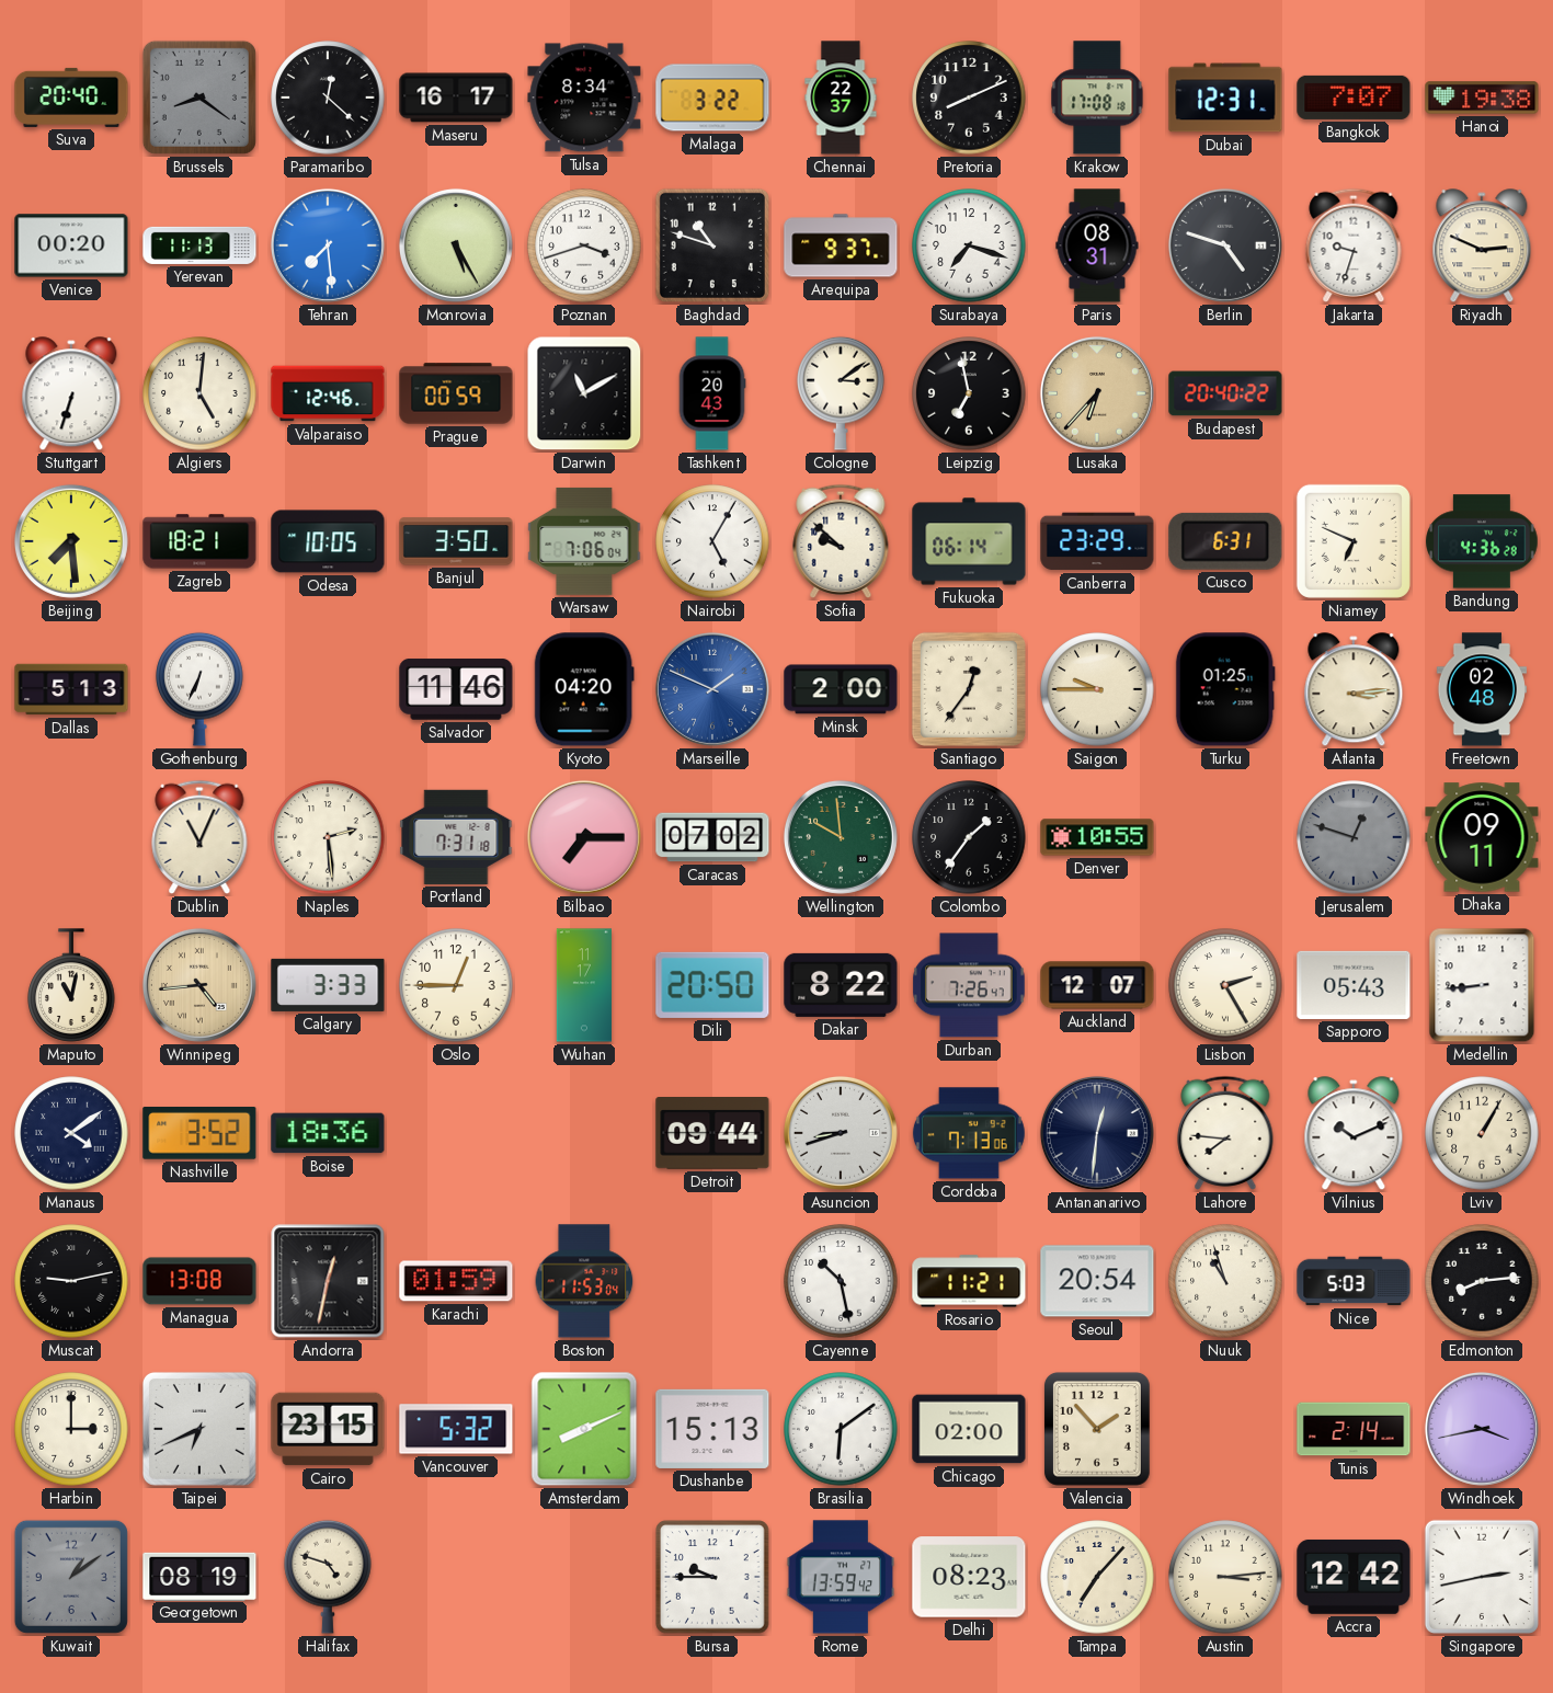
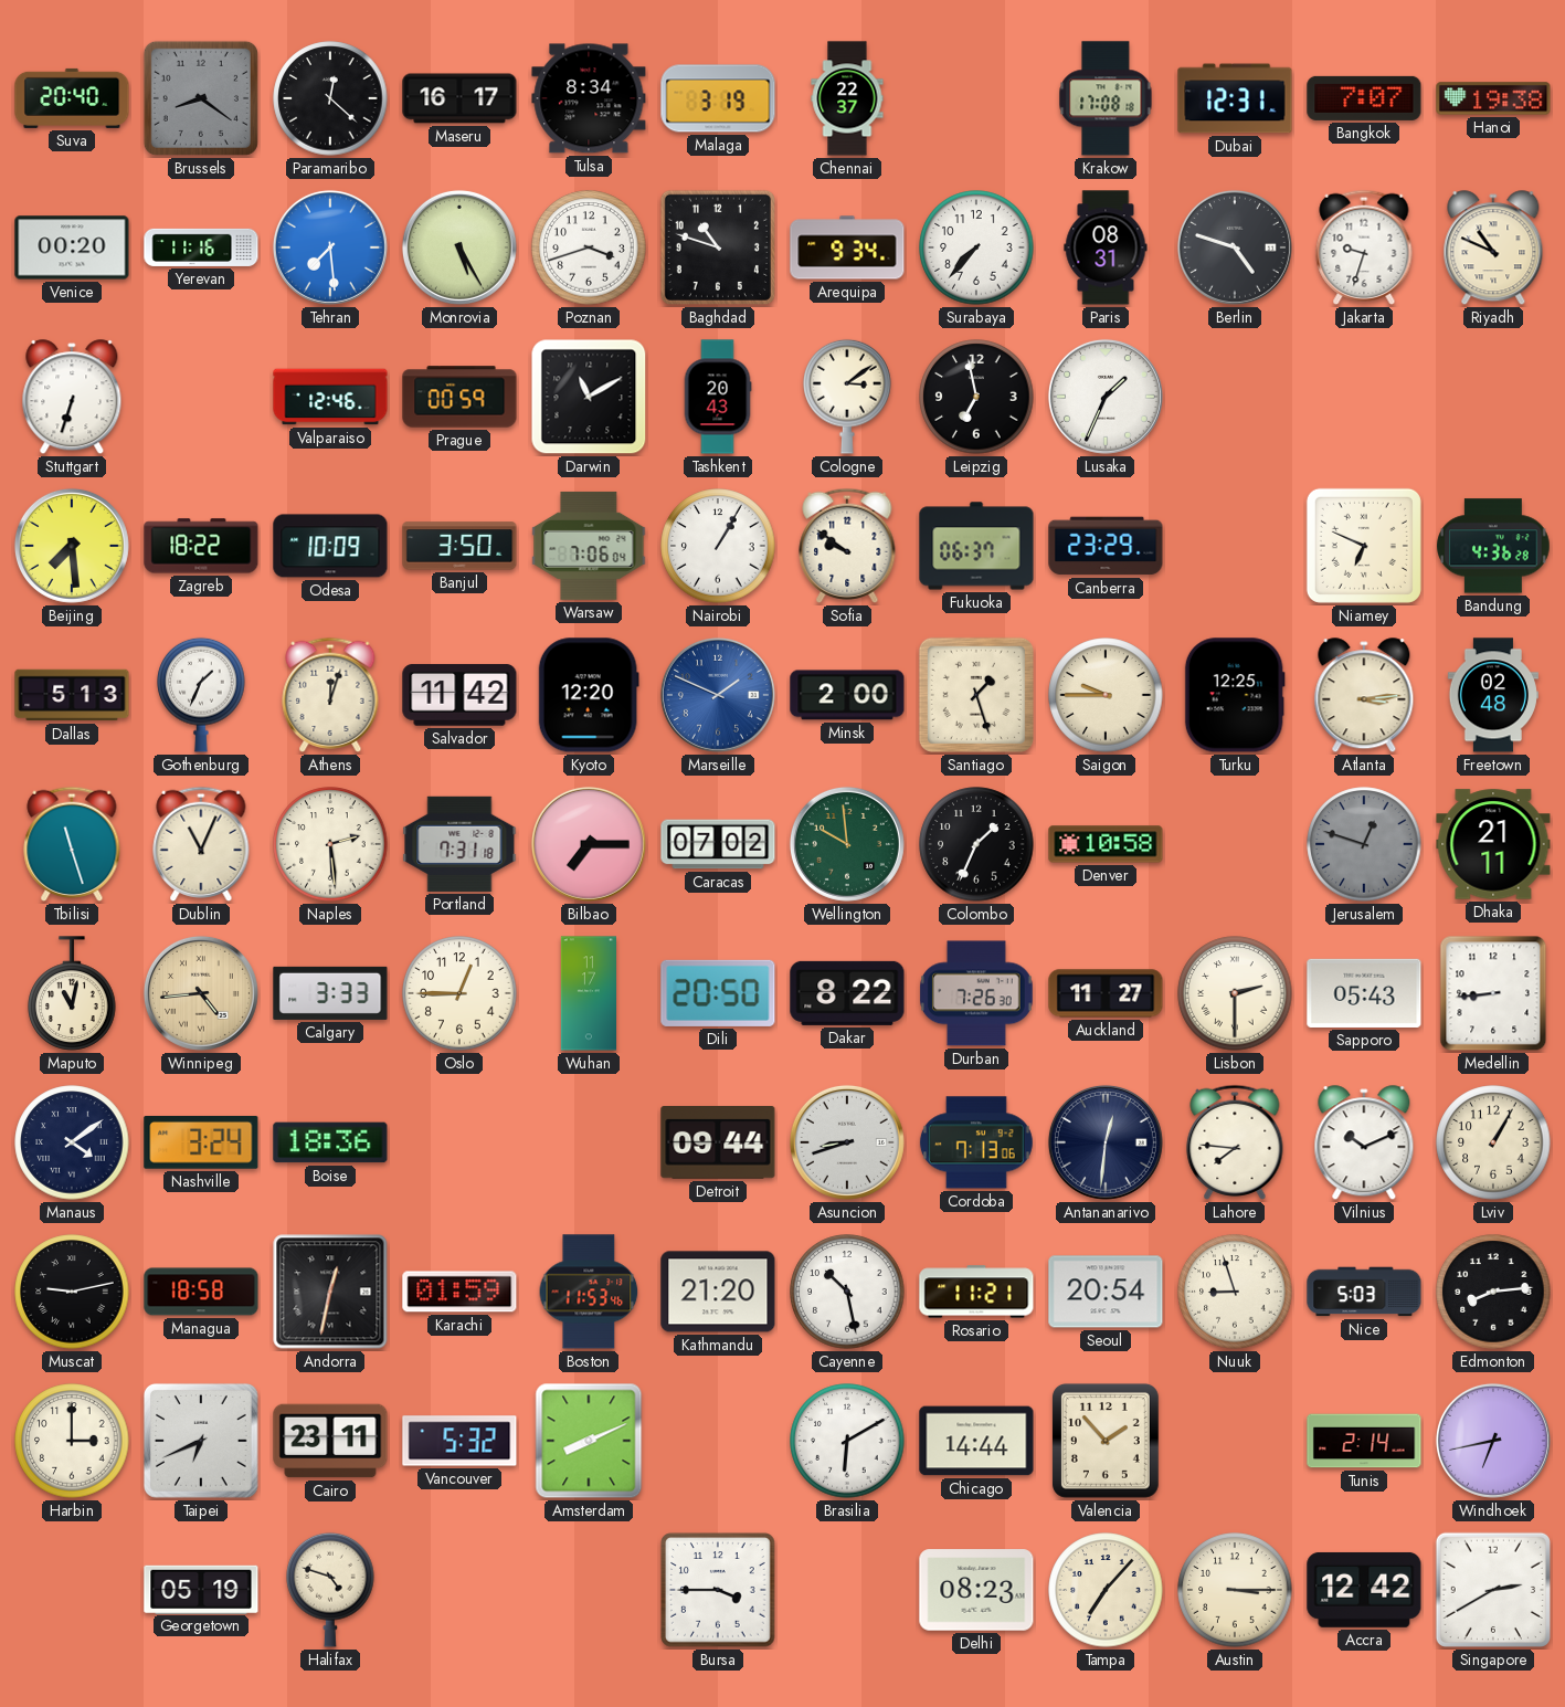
Malaga: 3:22 -> 3:19
Pretoria: 8:11 -> none
Yerevan: 11:13 -> 11:16
Arequipa: 9:37 -> 9:34
Surabaya: 7:18 -> 7:37
Riyadh: 2:49 -> 10:49
Algiers: 5:01 -> none
Lusaka: 6:37 -> 1:34
Lusaka dial: champagne -> white
Budapest: 20:40 -> none
Zagreb: 18:21 -> 18:22
Odesa: 10:05 -> 10:09
Nairobi: 5:05 -> 1:05
Sofia: 9:52 -> 9:51
Fukuoka: 06:14 -> 06:37
Cusco: 6:31 -> none
Gothenburg: 6:34 -> 1:34
Athens: none -> 12:03
Salvador: 11:46 -> 11:42
Kyoto: 04:20 -> 12:20
Santiago: 12:36 -> 1:27
Turku: 01:25 -> 12:25
Tbilisi: none -> 11:27
Colombo: 1:36 -> 1:34
Denver: 10:55 -> 10:58
Dhaka: 09:11 -> 21:11
Durban: 7:26:47 -> 7:26:30
Auckland: 12:07 -> 11:27
Lisbon: 2:25 -> 2:30
Nashville: 3:52 -> 3:24
Managua: 13:08 -> 18:58
Boston: 11:53:04 -> 11:53:46
Kathmandu: none -> 21:20
Nuuk: 10:57 -> 8:57
Cairo: 23:15 -> 23:11
Dushanbe: 15:13 -> none
Brasilia: 6:09 -> 6:10
Chicago: 02:00 -> 14:44
Windhoek: 3:43 -> 6:43
Kuwait: 1:09 -> none
Georgetown: 08:19 -> 05:19
Bursa: 9:45 -> 3:45
Rome: 13:59 -> none
Austin: 3:14 -> 3:15
Singapore: 2:43 -> 2:40
